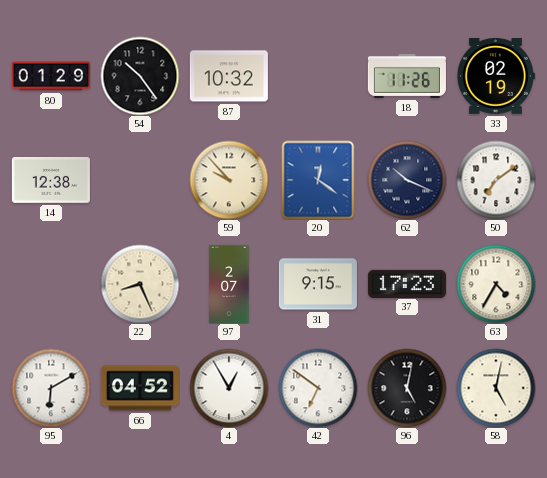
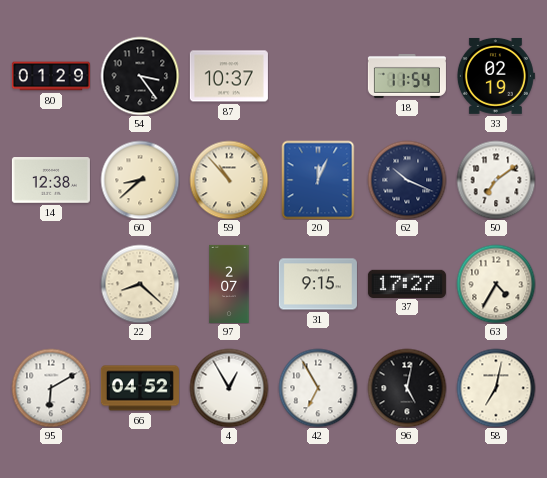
54: 10:24 -> 3:24
87: 10:32 -> 10:37
18: 11:26 -> 11:54
60: none -> 8:38
59: 9:53 -> 10:53
20: 12:21 -> 12:04
22: 8:26 -> 8:22
37: 17:23 -> 17:27
42: 6:51 -> 6:55
58: 5:02 -> 7:02
